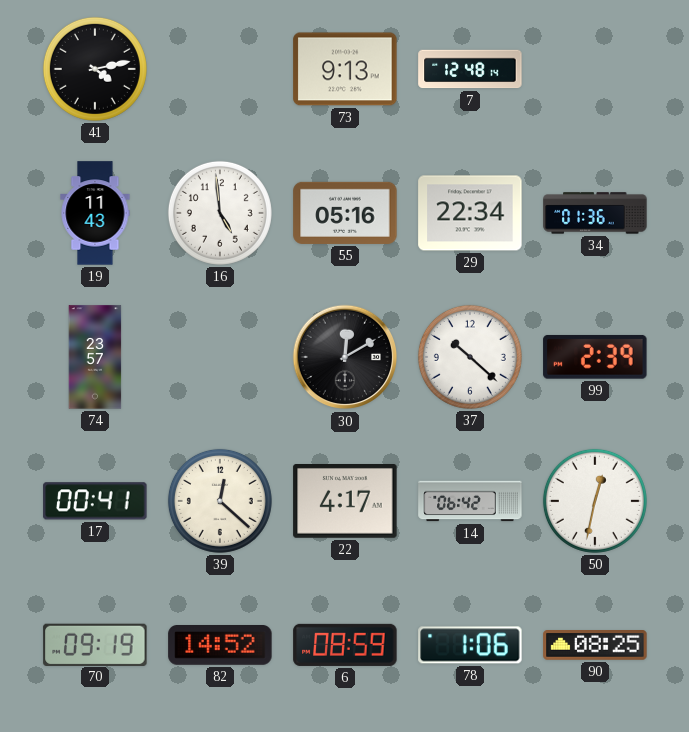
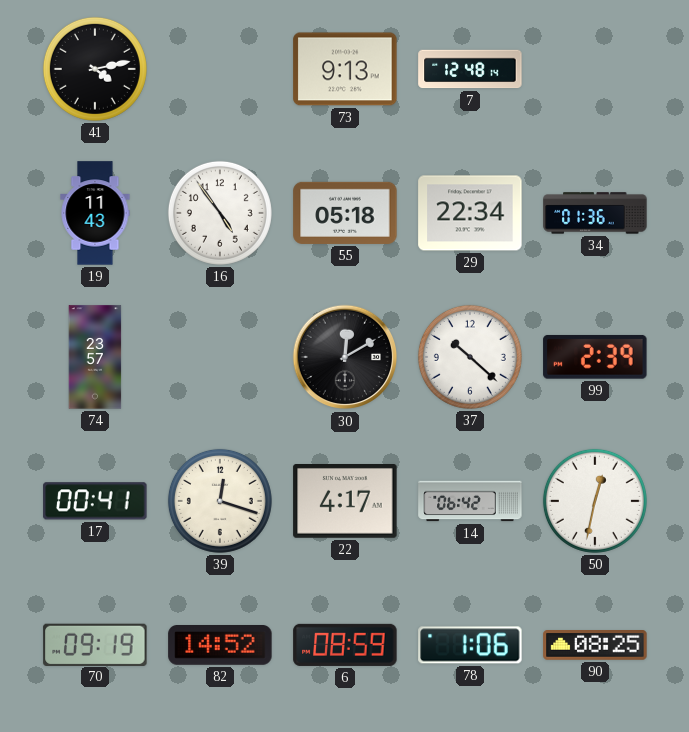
16: 4:59 -> 4:54
55: 05:16 -> 05:18
39: 12:22 -> 12:18
